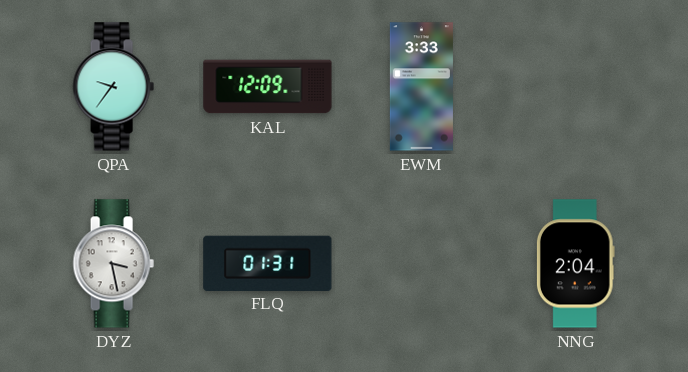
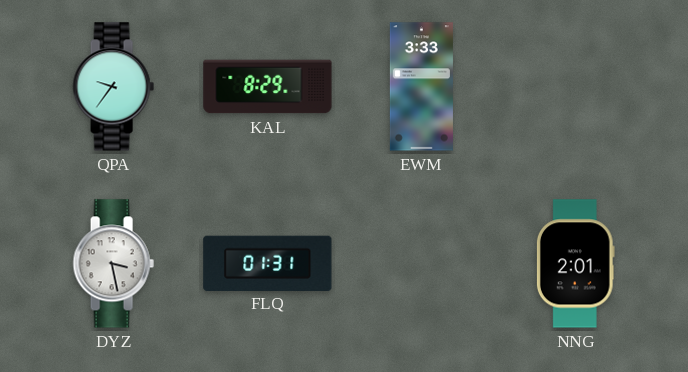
KAL: 12:09 -> 8:29
NNG: 2:04 -> 2:01
